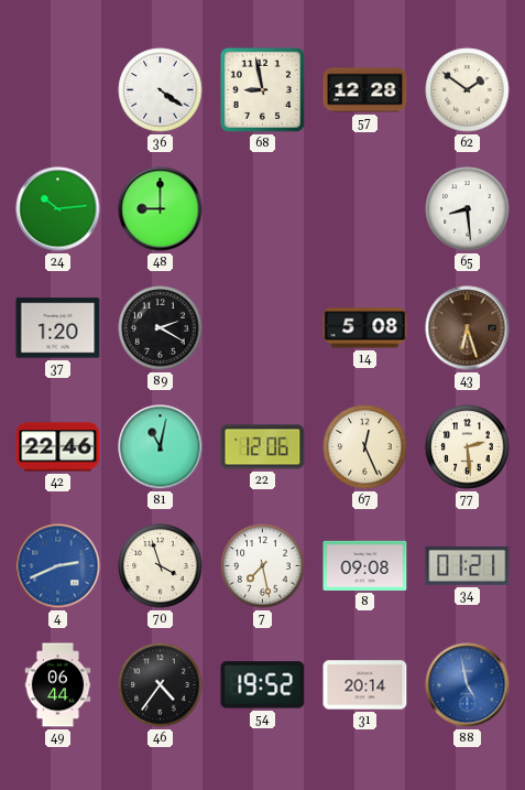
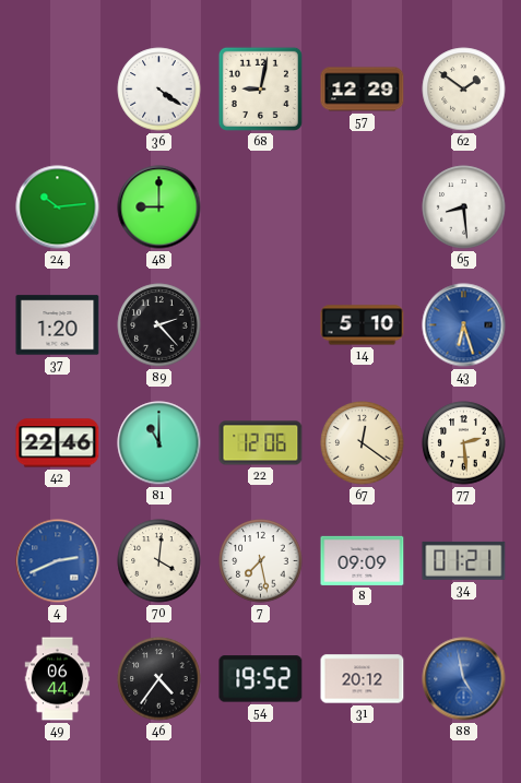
68: 8:58 -> 9:02
57: 12:28 -> 12:29
89: 2:20 -> 2:23
14: 5:08 -> 5:10
43 dial: brown -> blue
81: 11:02 -> 11:00
67: 12:26 -> 12:21
70: 3:57 -> 4:01
8: 09:08 -> 09:09
31: 20:14 -> 20:12
